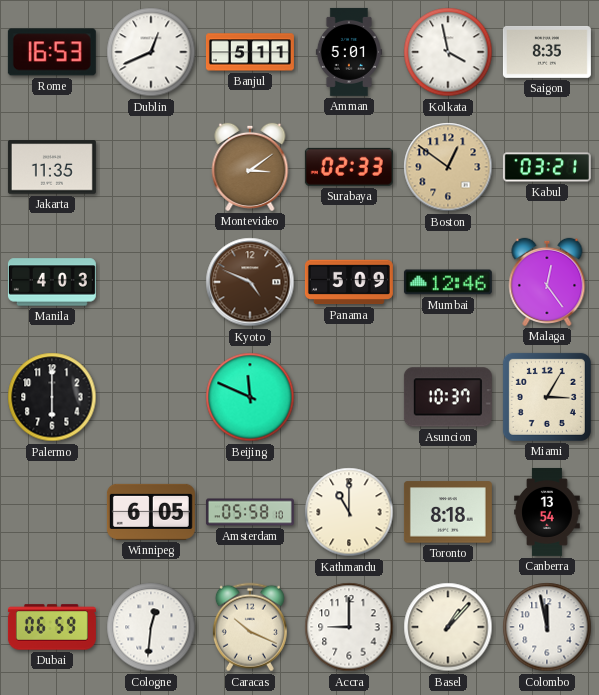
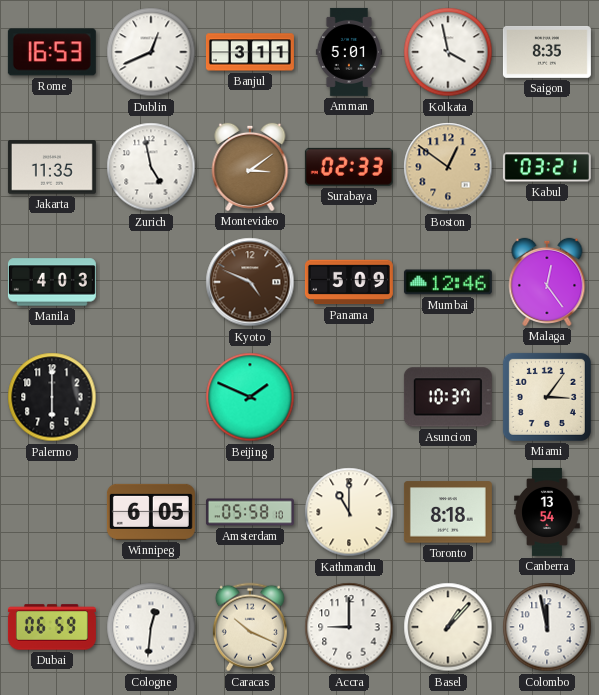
Banjul: 5:11 -> 3:11
Zurich: none -> 4:58
Beijing: 11:49 -> 1:49
Miami: 3:05 -> 3:06
